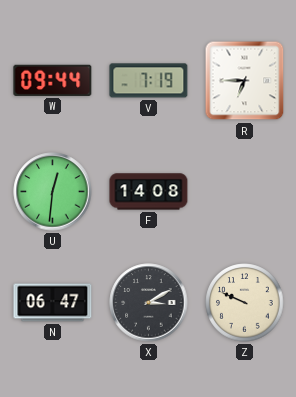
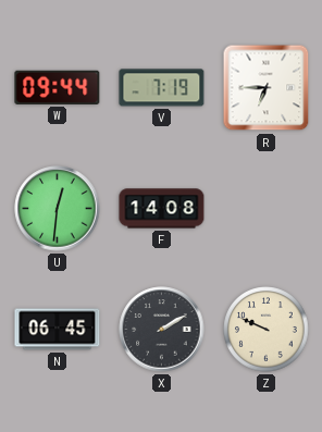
N: 06:47 -> 06:45
X: 3:10 -> 2:10
